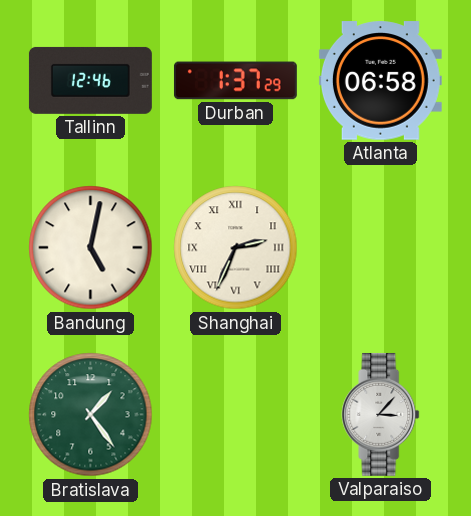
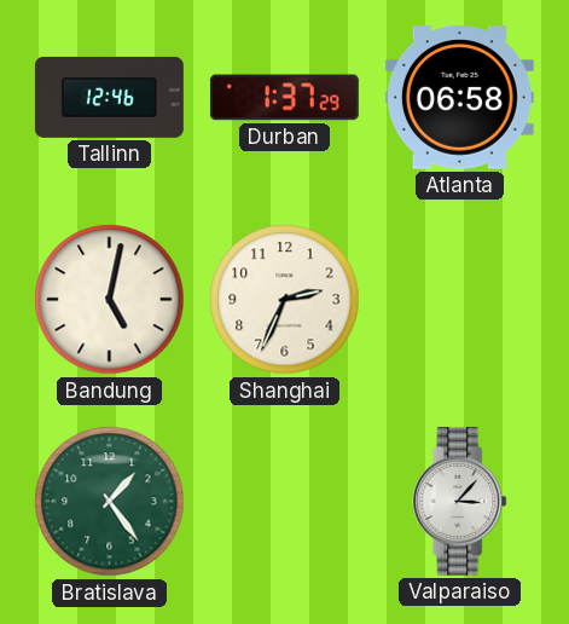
Shanghai numerals: Roman -> Arabic
